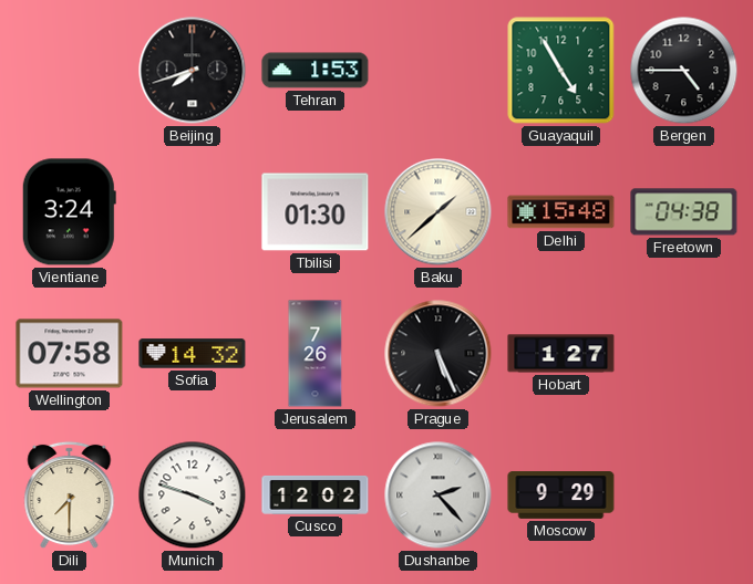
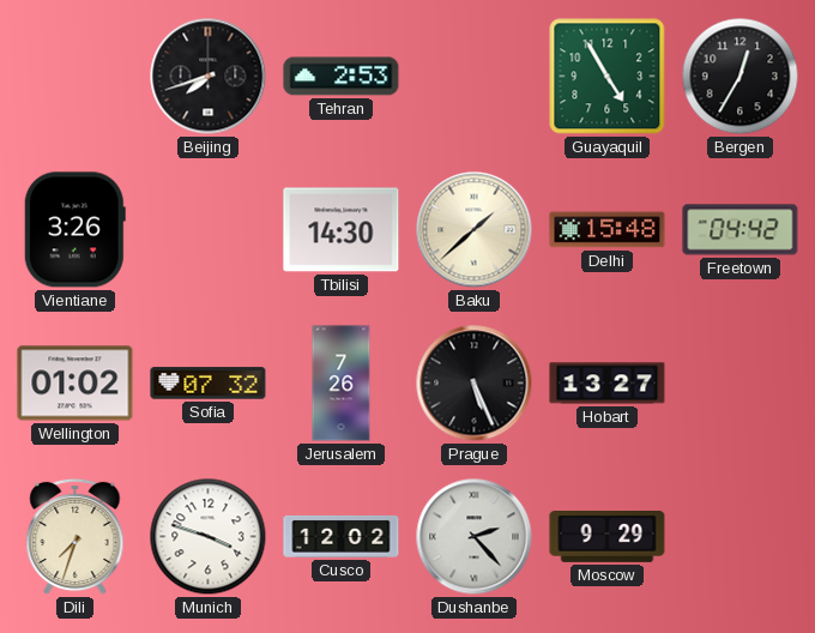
Tehran: 1:53 -> 2:53
Bergen: 4:45 -> 12:35
Vientiane: 3:24 -> 3:26
Tbilisi: 01:30 -> 14:30
Freetown: 04:38 -> 04:42
Wellington: 07:58 -> 01:02
Sofia: 14:32 -> 07:32
Hobart: 1:27 -> 13:27
Dili: 7:30 -> 7:33
